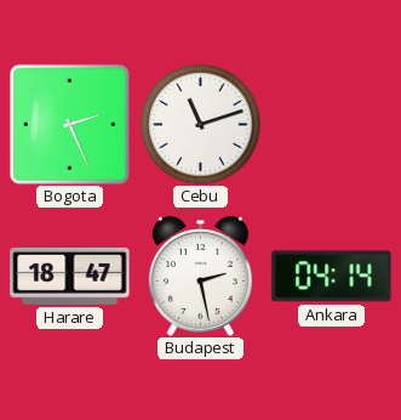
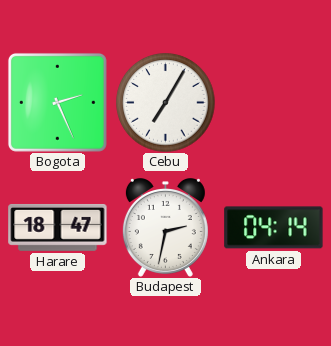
Cebu: 11:12 -> 7:05
Budapest: 2:28 -> 2:32
